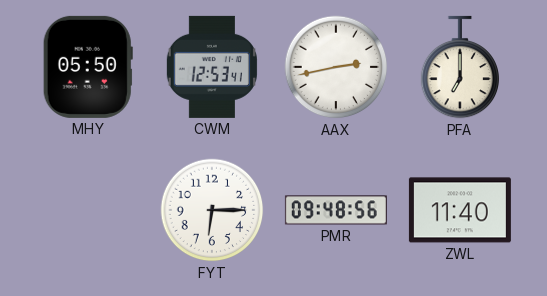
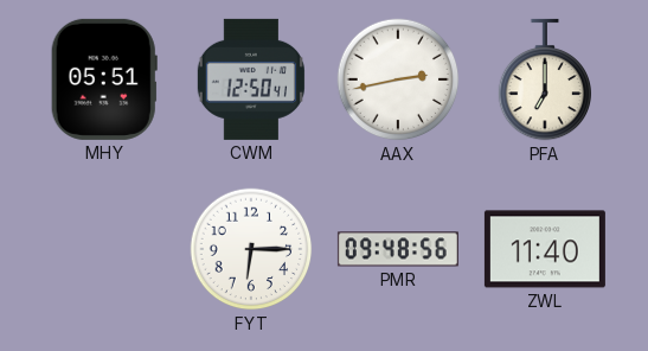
MHY: 05:50 -> 05:51
CWM: 12:53 -> 12:50
